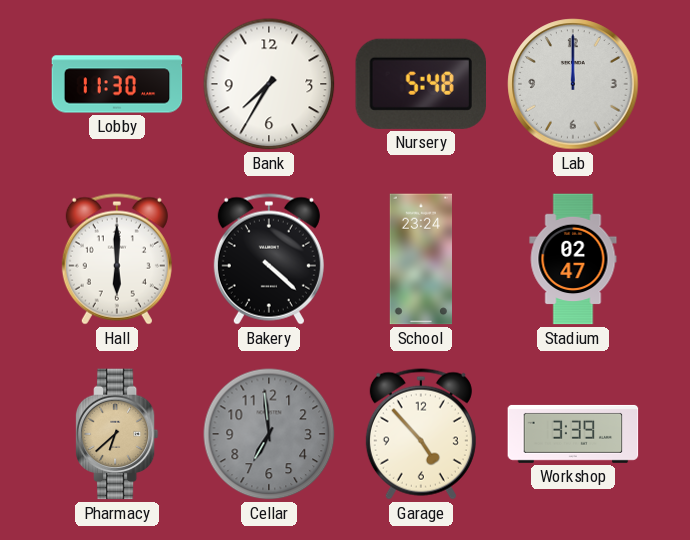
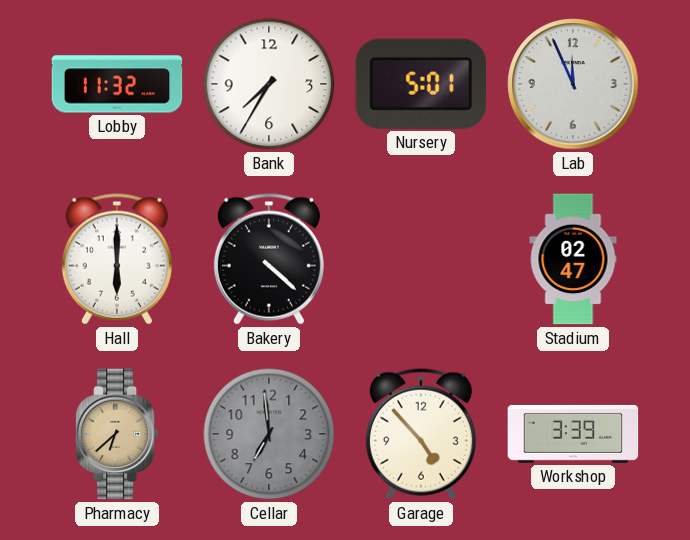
Lobby: 11:30 -> 11:32
Nursery: 5:48 -> 5:01
Lab: 12:00 -> 11:56
School: 23:24 -> none
